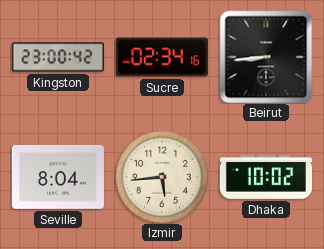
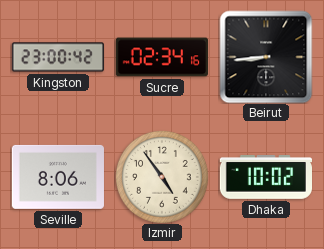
Seville: 8:04 -> 8:06
Izmir: 5:44 -> 4:54
